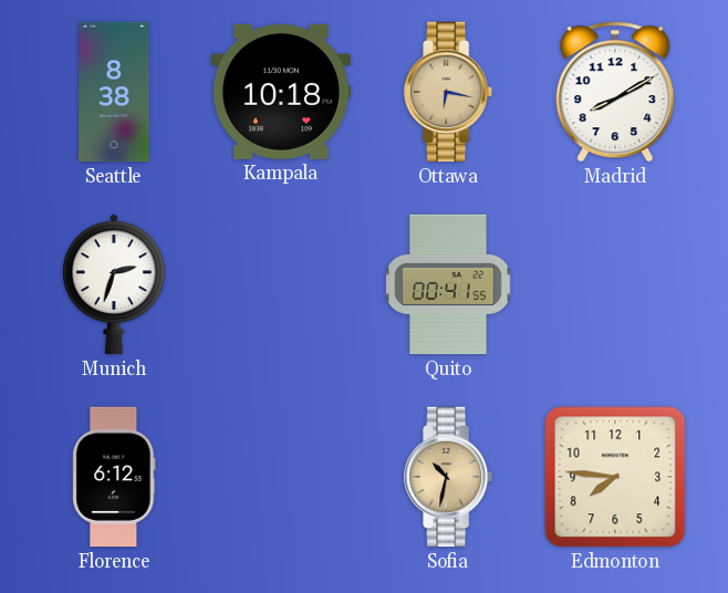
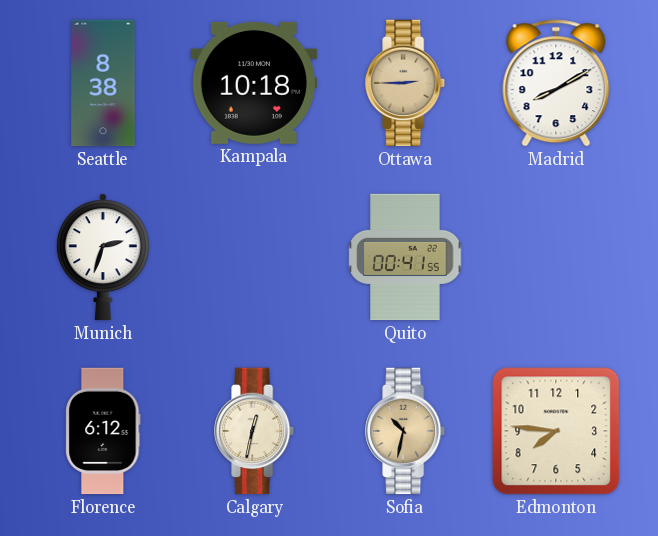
Ottawa: 6:17 -> 2:45
Calgary: none -> 12:32
